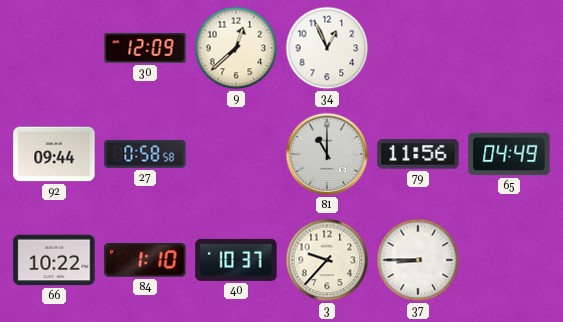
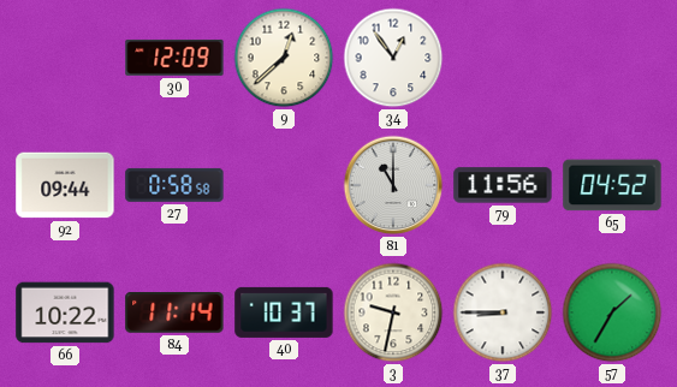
34: 12:56 -> 12:54
65: 04:49 -> 04:52
84: 1:10 -> 11:14
3: 9:37 -> 9:32
57: none -> 1:35
